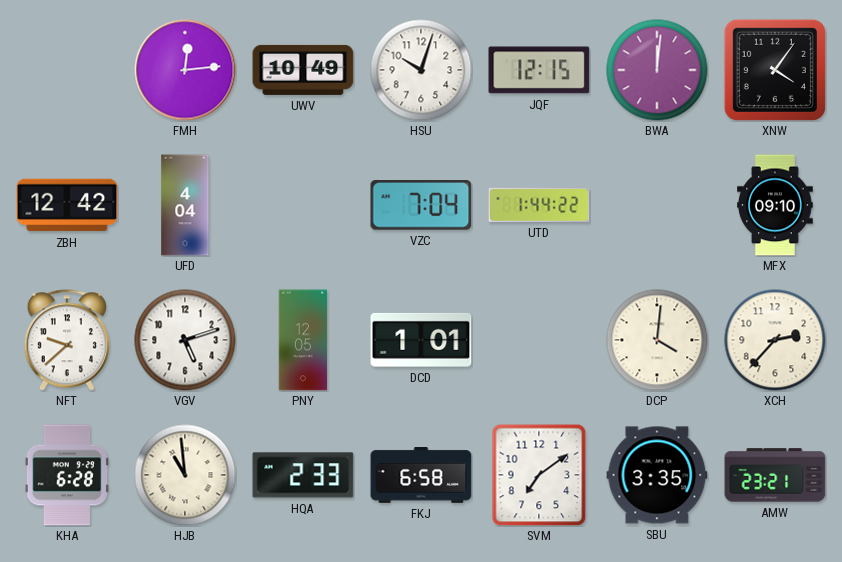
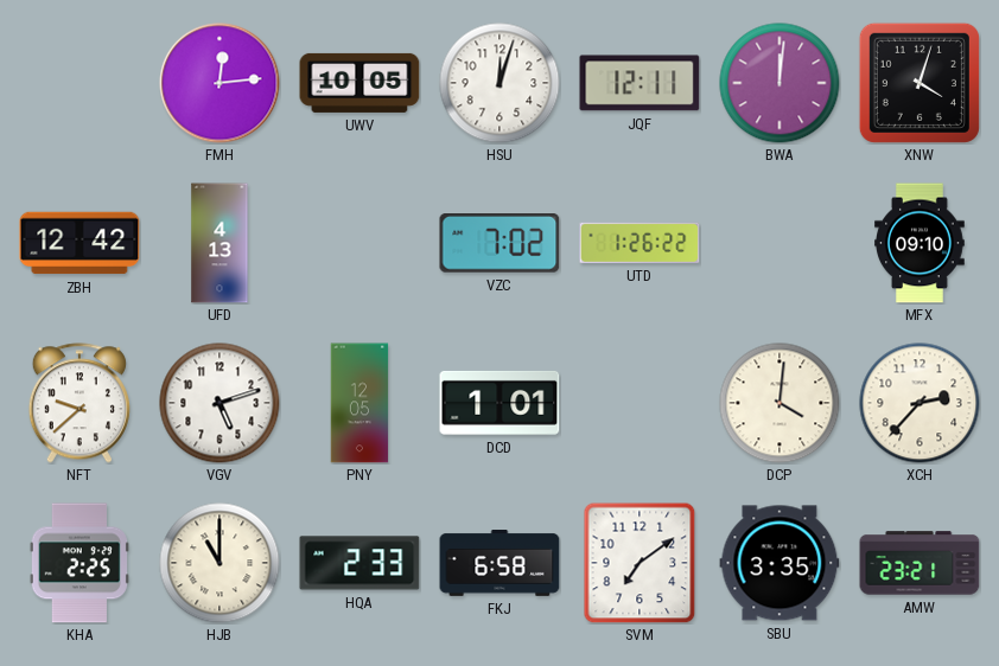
UWV: 10:49 -> 10:05
HSU: 10:03 -> 12:03
JQF: 12:15 -> 12:11
XNW: 4:06 -> 4:03
UFD: 4:04 -> 4:13
VZC: 7:04 -> 7:02
UTD: 1:44 -> 1:26
KHA: 6:28 -> 2:25
HJB: 10:59 -> 11:00
